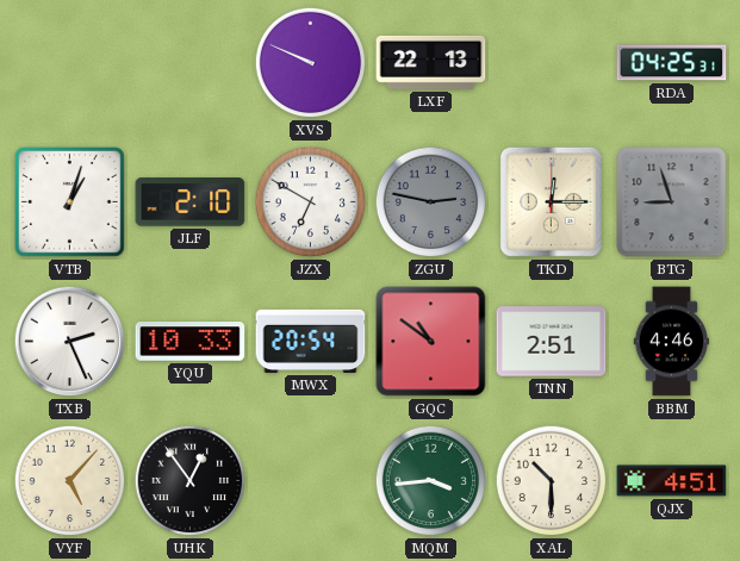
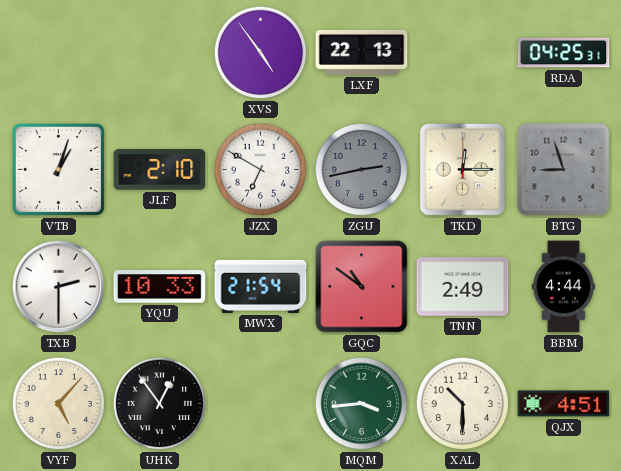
XVS: 9:49 -> 4:54
ZGU: 2:47 -> 2:43
TXB: 2:26 -> 2:30
MWX: 20:54 -> 21:54
TNN: 2:51 -> 2:49
BBM: 4:46 -> 4:44
